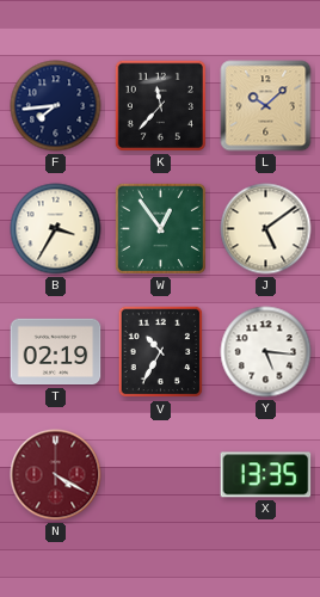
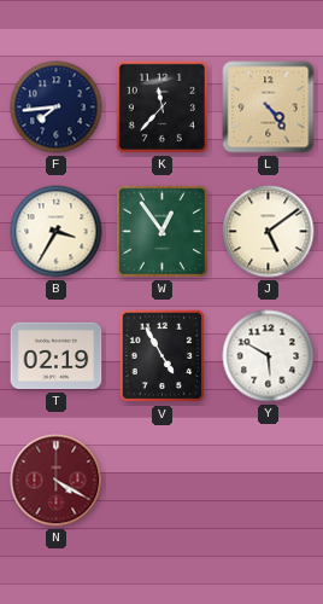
L: 10:08 -> 4:24
V: 10:35 -> 4:55
Y: 5:16 -> 5:50
X: 13:35 -> none
